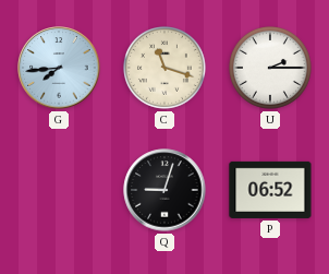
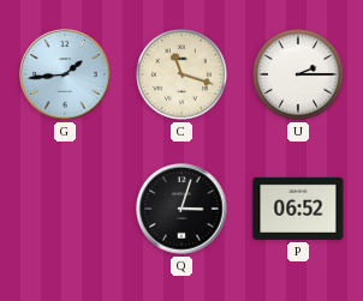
G: 7:44 -> 1:44
Q: 9:03 -> 3:03
